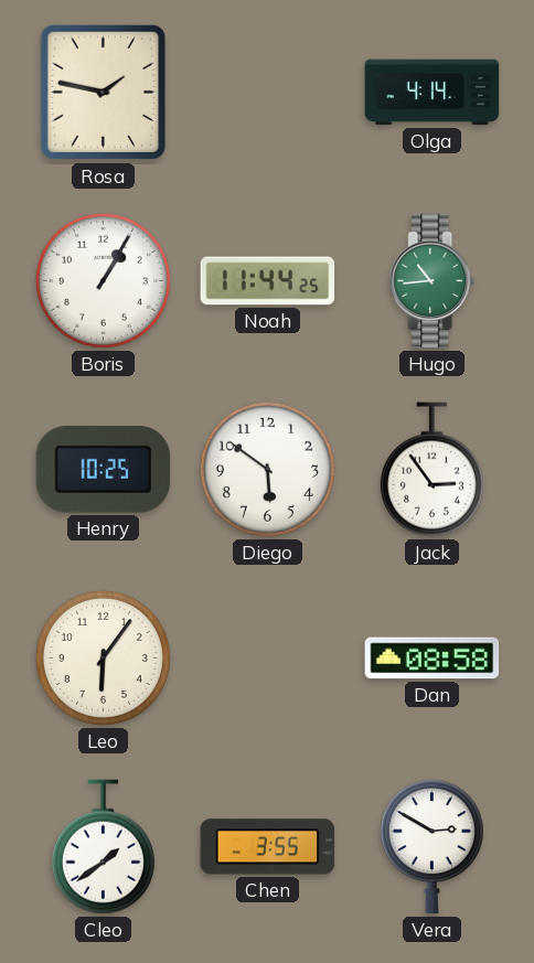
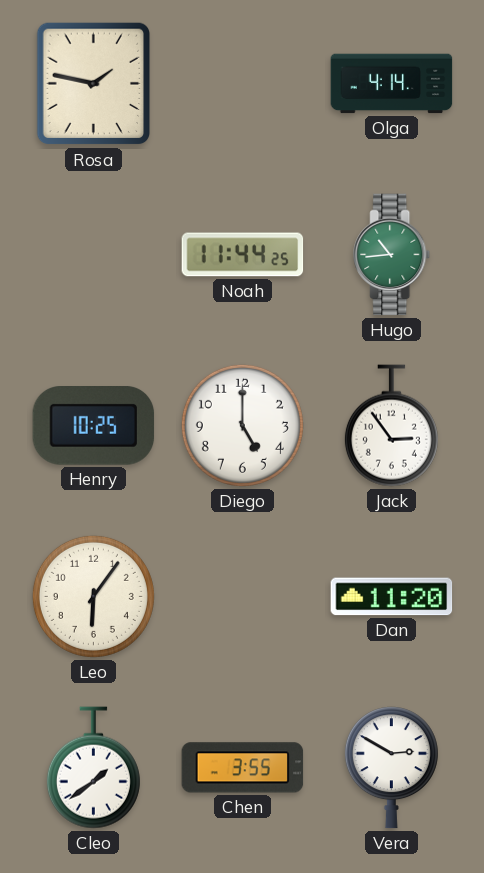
Boris: 1:05 -> none
Diego: 5:51 -> 5:00
Dan: 08:58 -> 11:20
